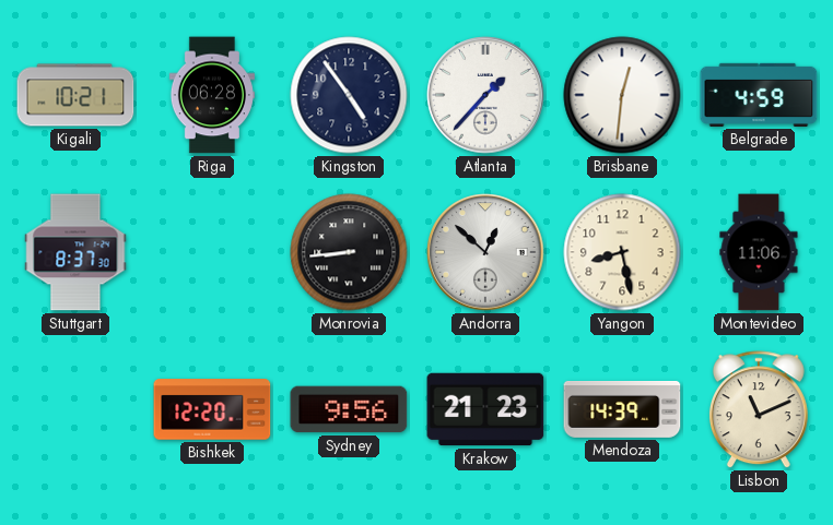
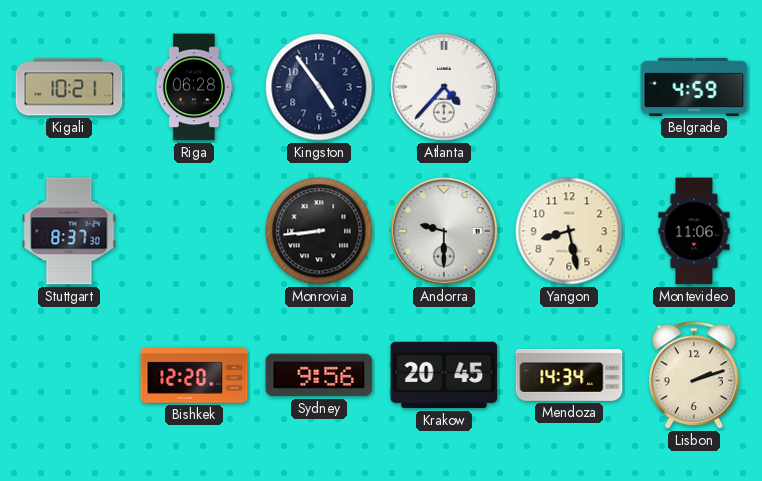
Atlanta: 1:37 -> 4:37
Brisbane: 12:31 -> none
Andorra: 12:52 -> 9:30
Krakow: 21:23 -> 20:45
Mendoza: 14:39 -> 14:34
Lisbon: 11:11 -> 2:12
